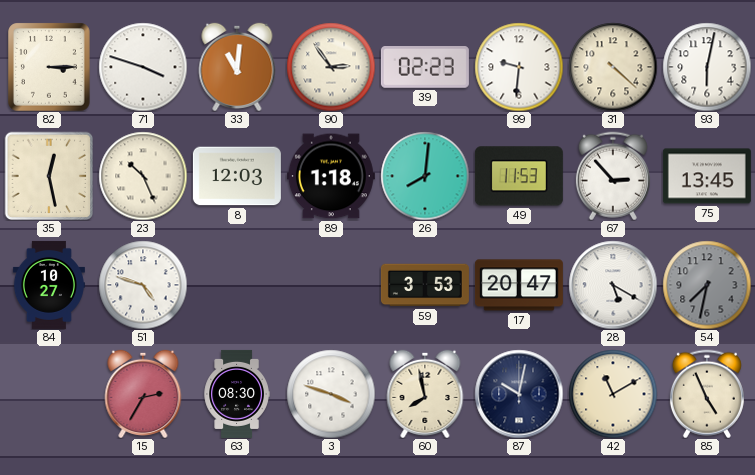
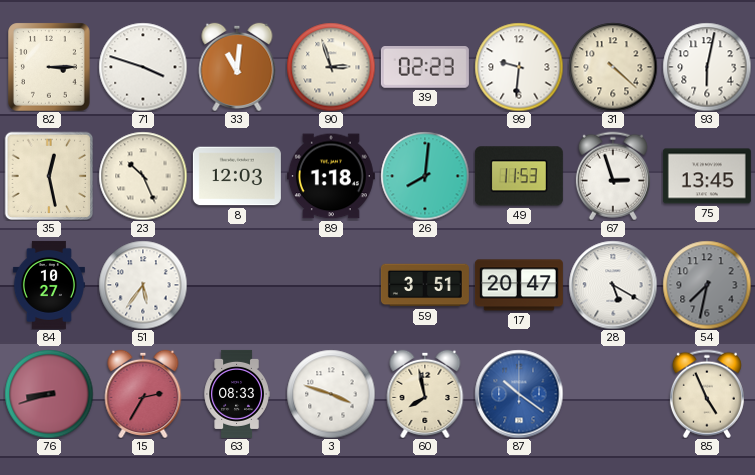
90: 2:54 -> 2:57
67: 2:53 -> 2:57
51: 4:48 -> 5:36
59: 3:53 -> 3:51
76: none -> 8:42
63: 08:30 -> 08:33
87: 10:02 -> 10:21
87 dial: navy -> blue
42: 11:10 -> none
